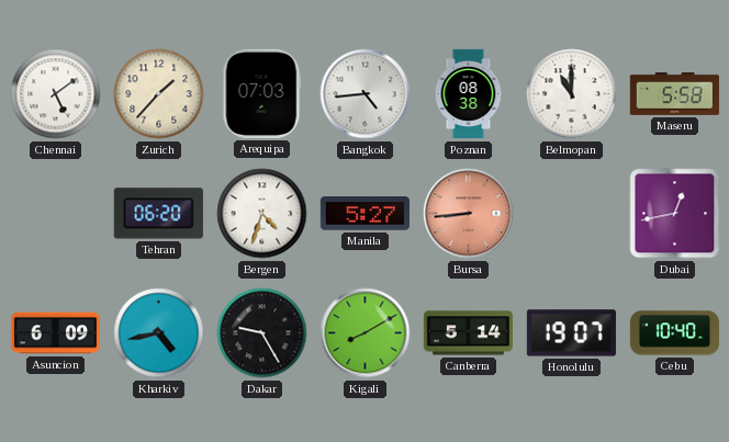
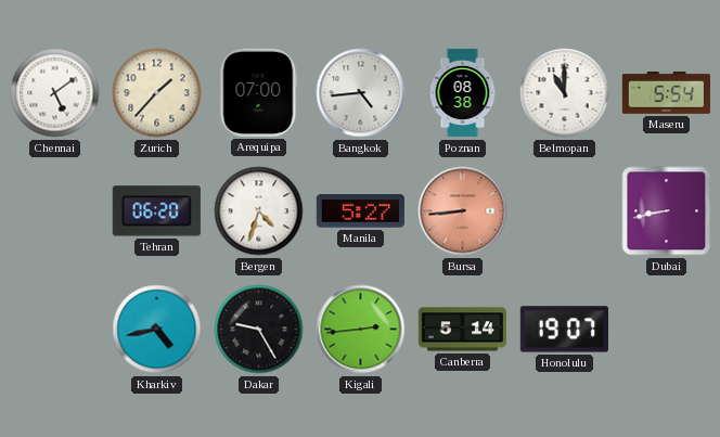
Arequipa: 07:03 -> 07:00
Maseru: 5:58 -> 5:54
Dubai: 12:43 -> 8:43
Asuncion: 6:09 -> none
Kigali: 8:10 -> 2:44
Cebu: 10:40 -> none
